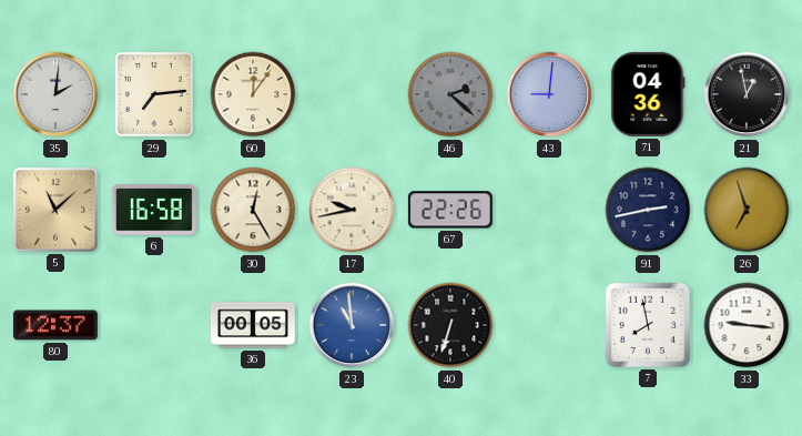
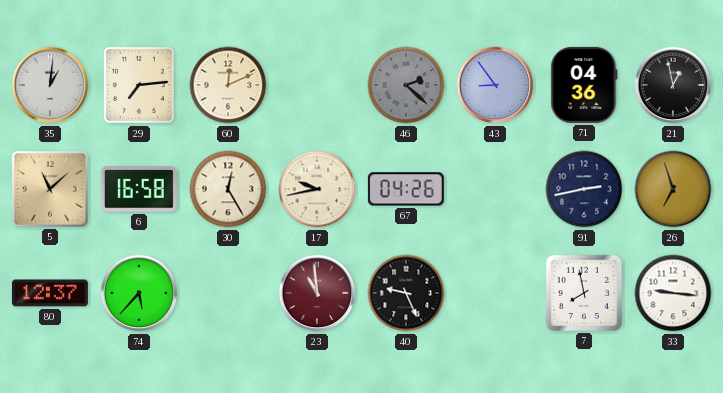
35: 2:01 -> 1:01
60: 12:06 -> 12:11
43: 9:01 -> 8:54
67: 22:26 -> 04:26
74: none -> 5:37
36: 00:05 -> none
23 dial: blue -> burgundy
40: 6:33 -> 9:26
